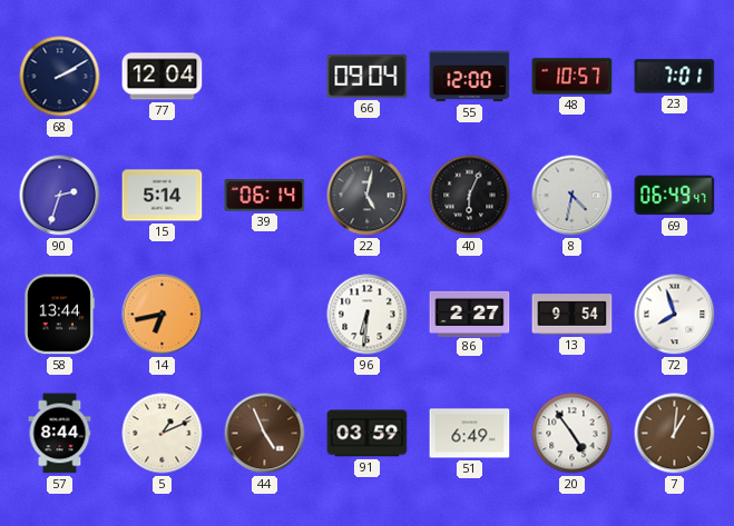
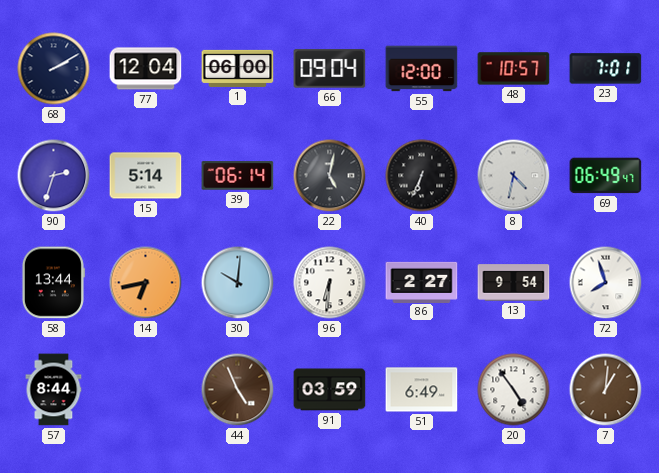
1: none -> 06:00
40: 6:04 -> 6:34
30: none -> 10:01
5: 1:11 -> none
